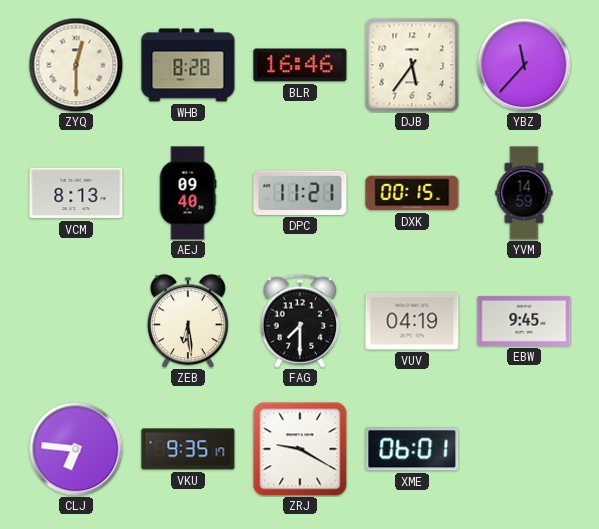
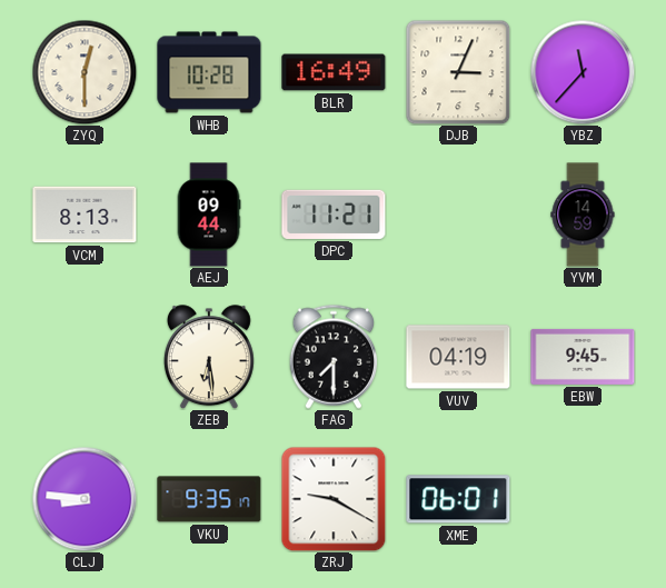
WHB: 8:28 -> 10:28
BLR: 16:46 -> 16:49
DJB: 5:36 -> 3:04
AEJ: 09:40 -> 09:44
DXK: 00:15 -> none
CLJ: 6:46 -> 8:46
